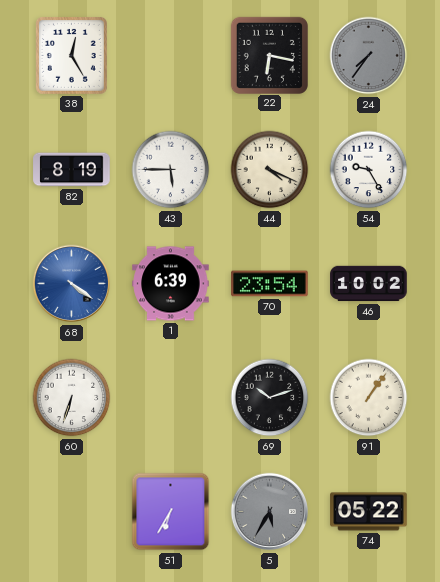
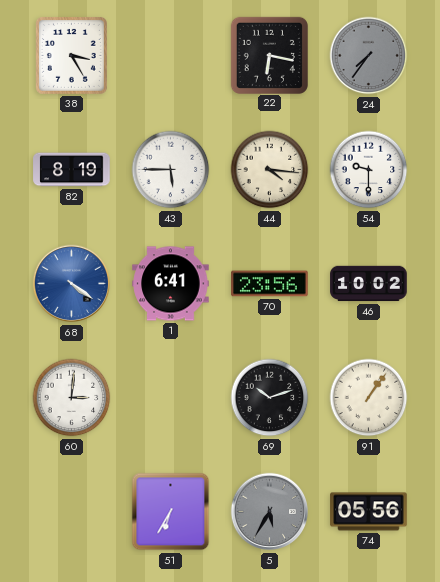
38: 12:25 -> 3:25
44: 4:19 -> 4:16
54: 9:25 -> 9:30
1: 6:39 -> 6:41
70: 23:54 -> 23:56
60: 6:33 -> 3:01
74: 05:22 -> 05:56
